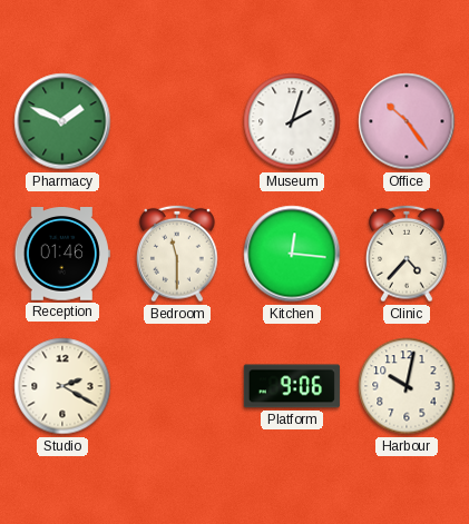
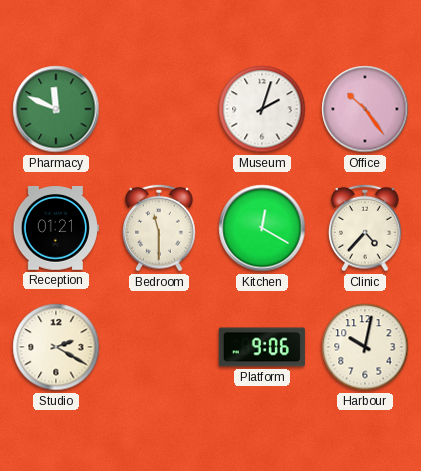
Pharmacy: 1:49 -> 11:49
Reception: 01:46 -> 01:21
Kitchen: 12:16 -> 12:20
